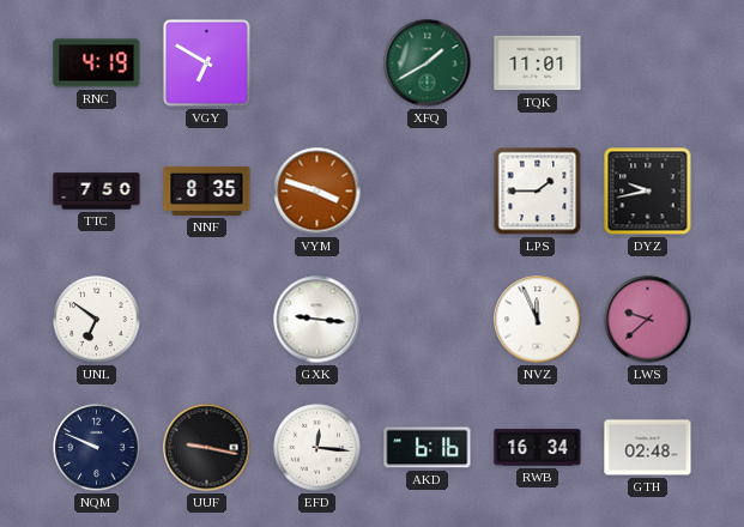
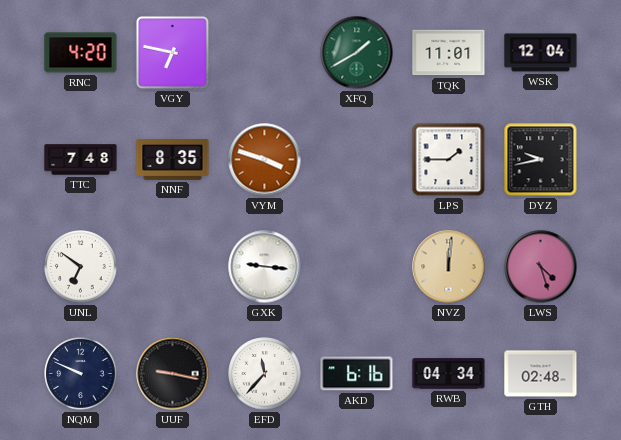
RNC: 4:19 -> 4:20
VGY: 6:50 -> 6:47
WSK: none -> 12:04
TTC: 7:50 -> 7:48
NVZ: 11:56 -> 12:01
NVZ dial: white -> champagne
LWS: 9:38 -> 4:27
EFD: 12:16 -> 11:37
RWB: 16:34 -> 04:34
